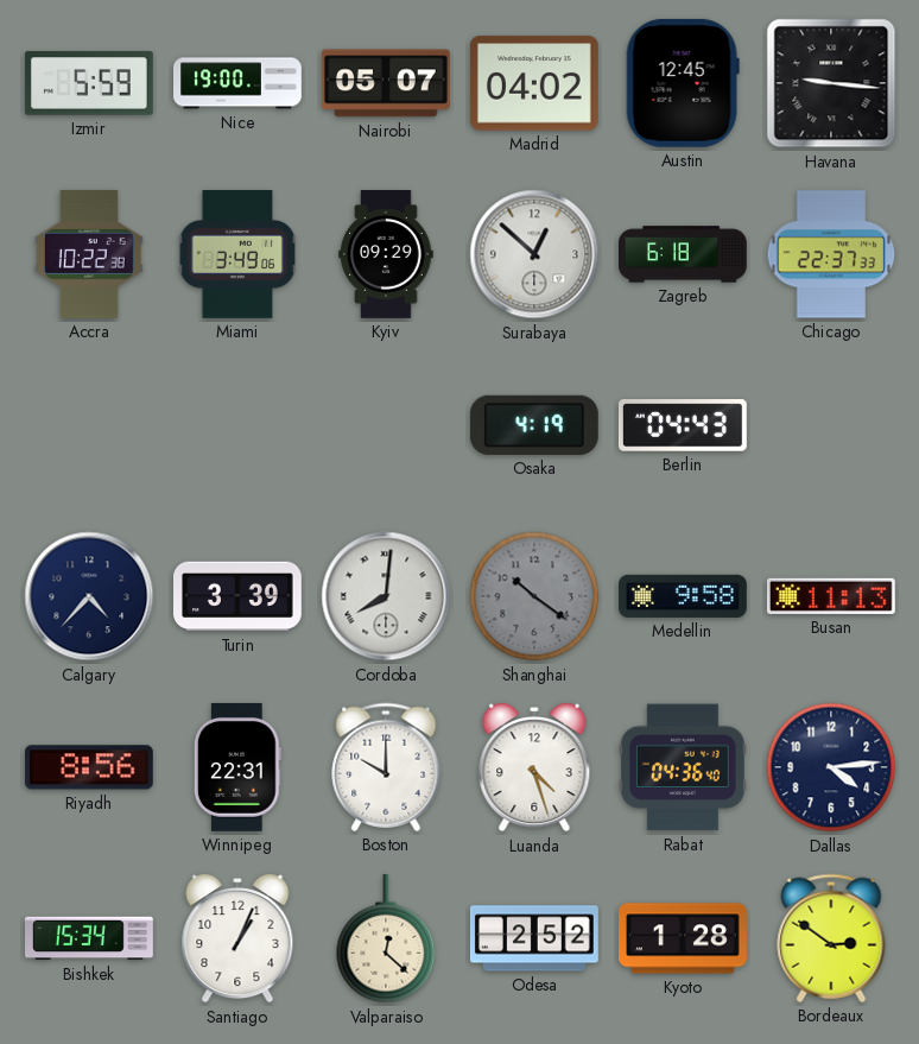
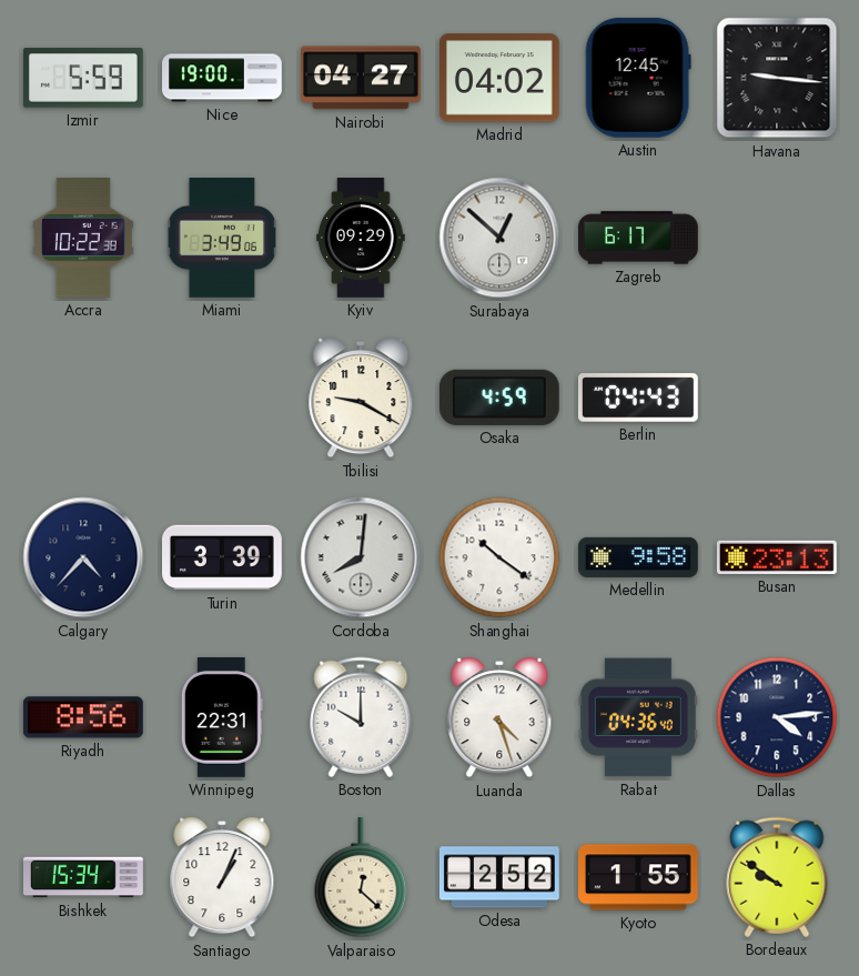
Nairobi: 05:07 -> 04:27
Zagreb: 6:18 -> 6:17
Chicago: 22:37 -> none
Tbilisi: none -> 9:20
Osaka: 4:19 -> 4:59
Shanghai dial: grey -> white
Busan: 11:13 -> 23:13
Kyoto: 1:28 -> 1:55
Bordeaux: 2:51 -> 9:51
